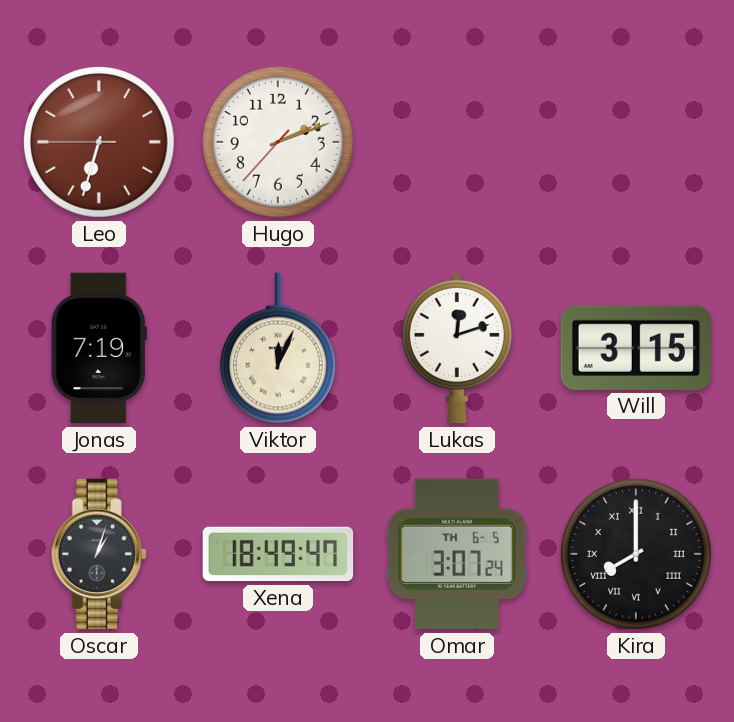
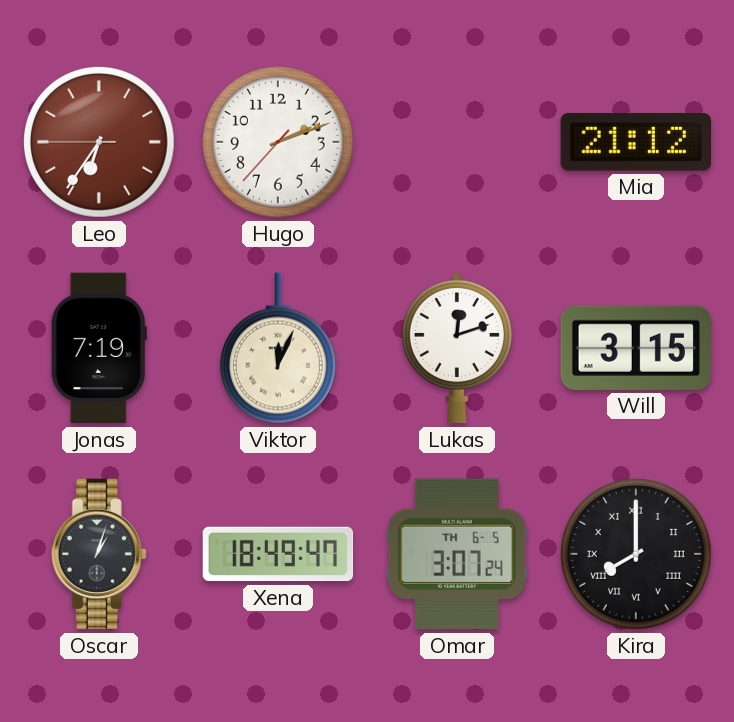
Leo: 6:32 -> 6:35
Mia: none -> 21:12
